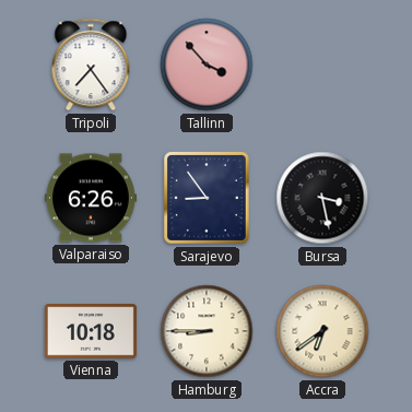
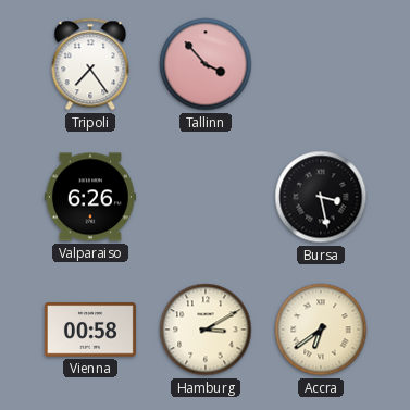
Sarajevo: 8:54 -> none
Vienna: 10:18 -> 00:58
Hamburg: 8:45 -> 3:10
